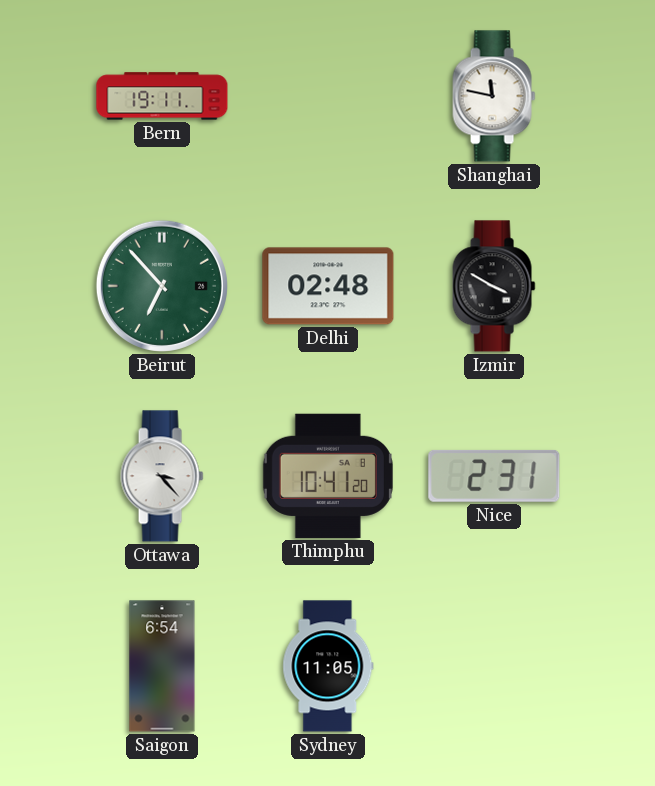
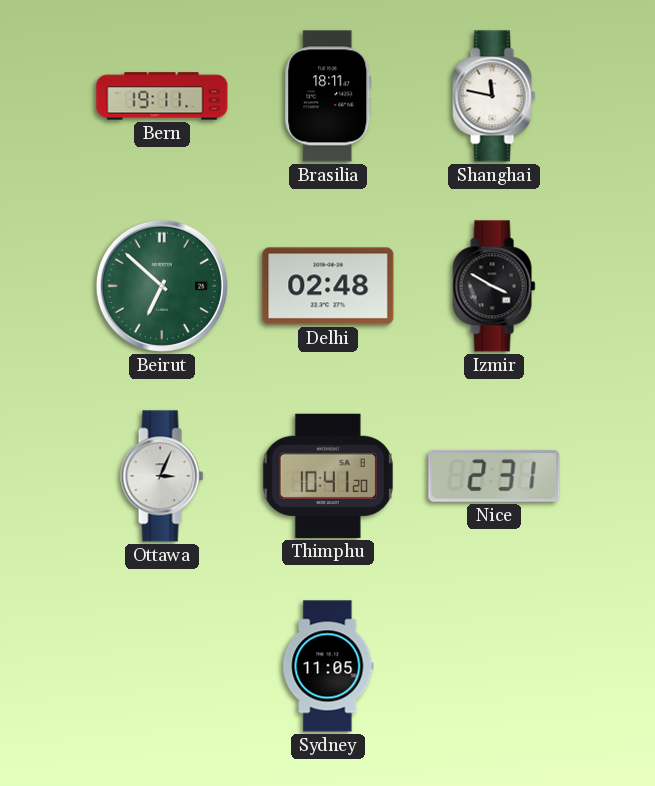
Brasilia: none -> 18:11
Beirut: 6:53 -> 6:52
Ottawa: 3:23 -> 3:04
Saigon: 6:54 -> none
